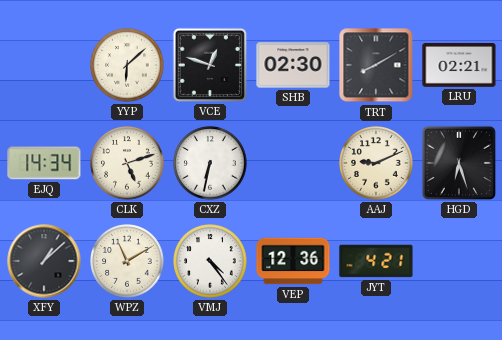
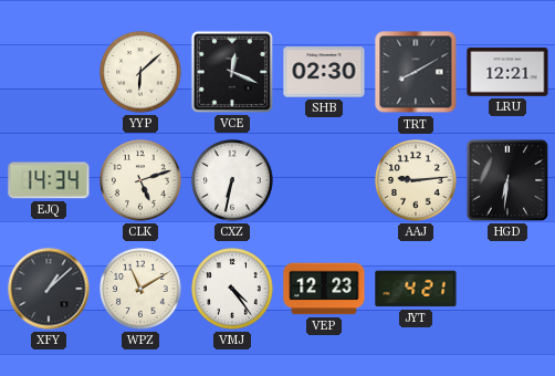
VCE: 12:48 -> 12:19
LRU: 02:21 -> 12:21
AAJ: 9:11 -> 9:14
HGD: 6:27 -> 6:31
VEP: 12:36 -> 12:23
